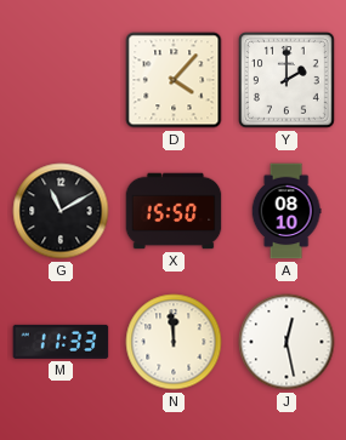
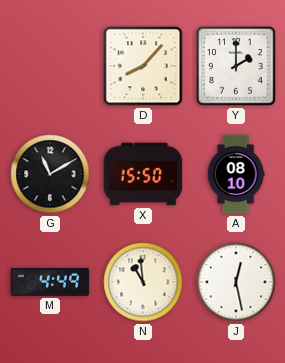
D: 4:07 -> 8:07
M: 11:33 -> 4:49
N: 11:59 -> 10:59
